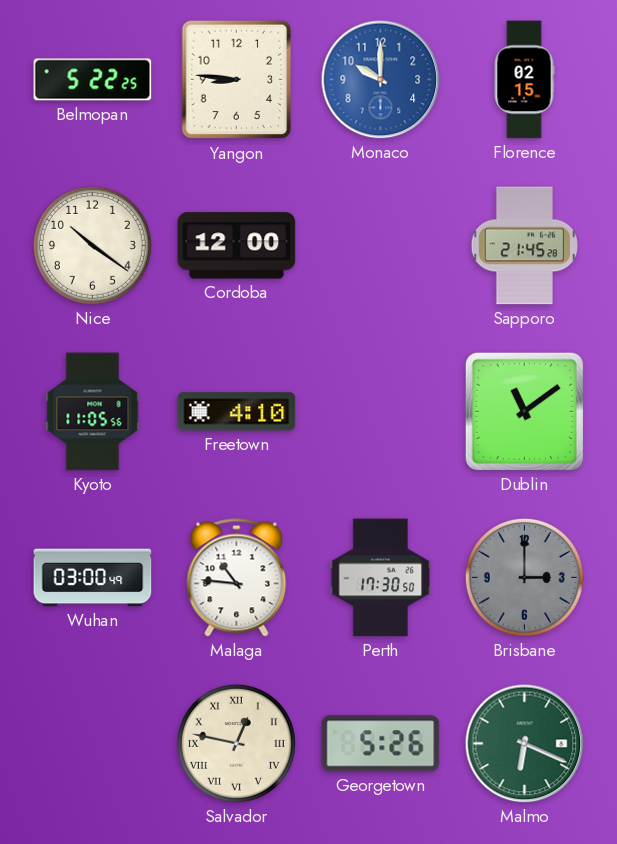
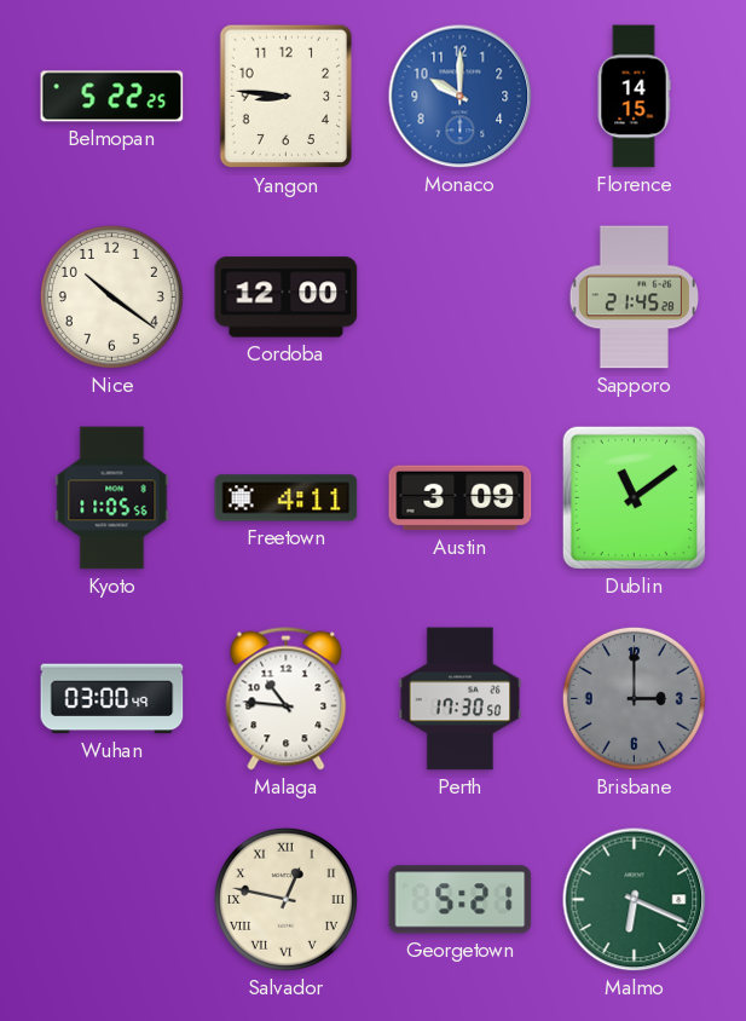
Florence: 02:15 -> 14:15
Freetown: 4:10 -> 4:11
Austin: none -> 3:09
Georgetown: 5:26 -> 5:21
